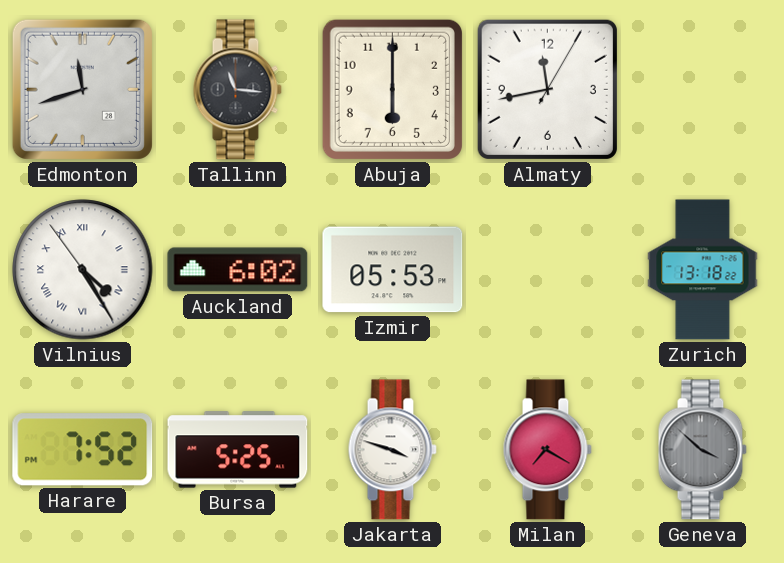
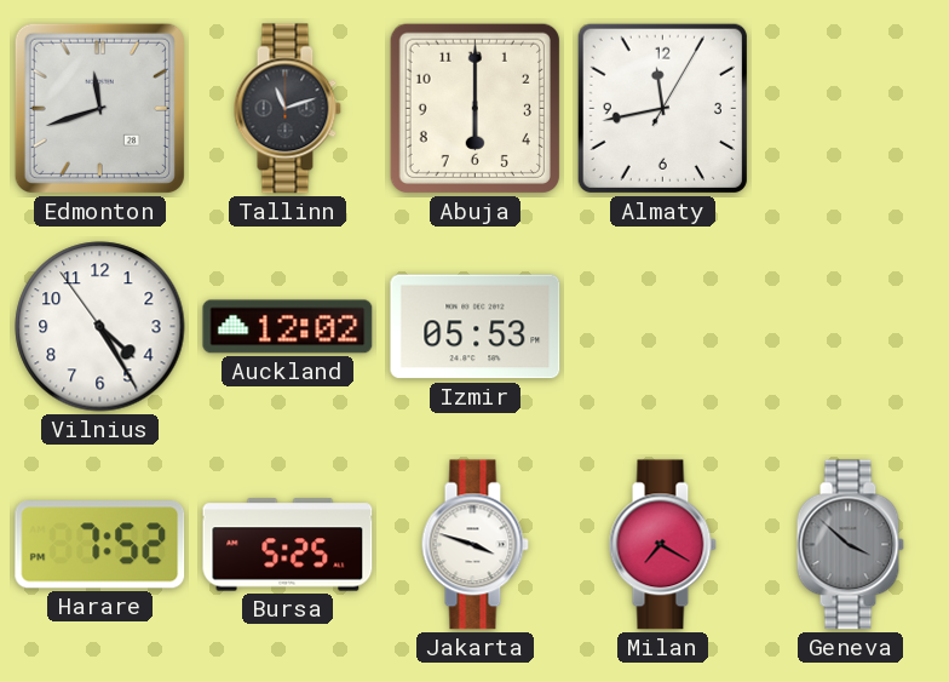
Tallinn: 11:16 -> 11:12
Vilnius numerals: Roman -> Arabic
Auckland: 6:02 -> 12:02
Zurich: 13:18 -> none
